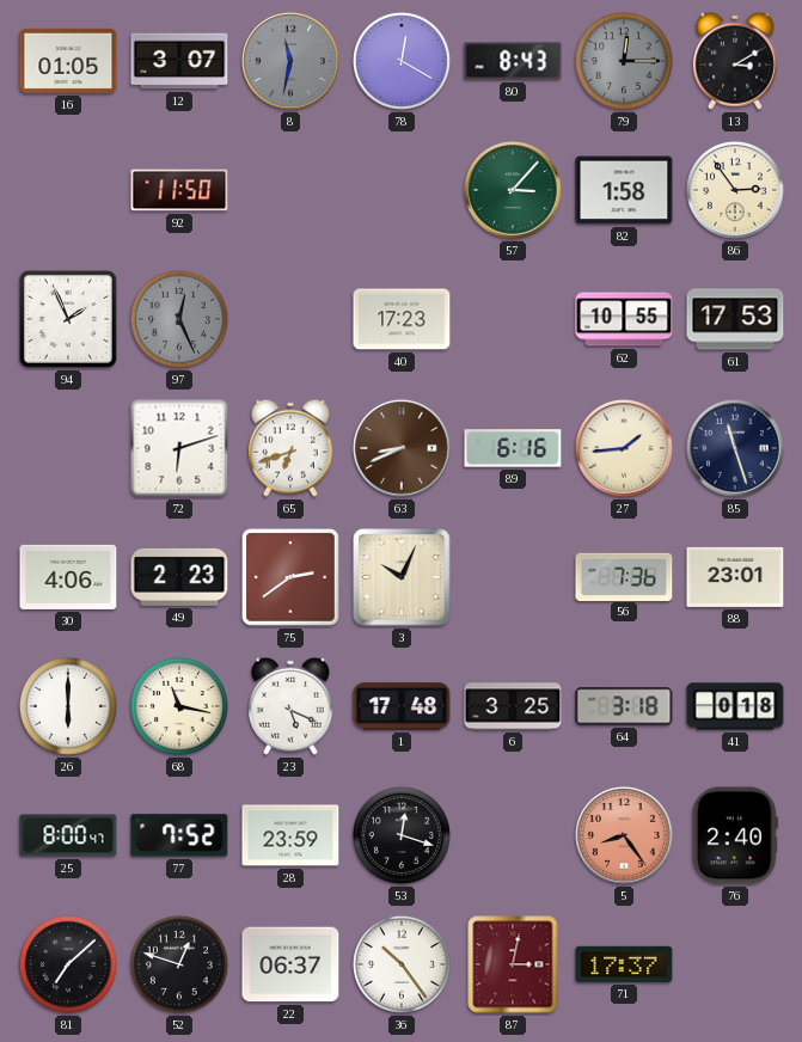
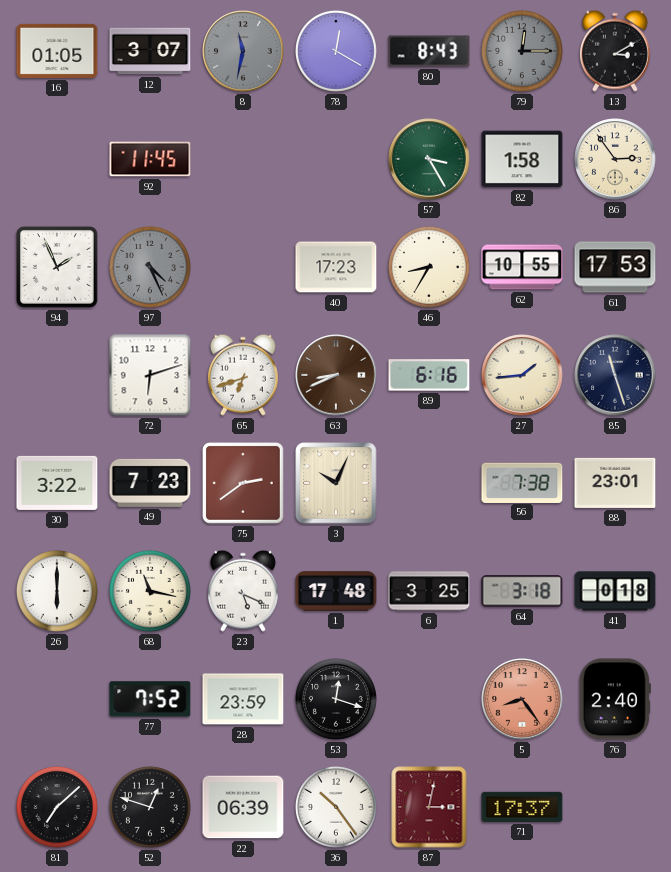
92: 11:50 -> 11:45
57: 3:07 -> 3:25
97: 12:26 -> 4:26
46: none -> 8:35
30: 4:06 -> 3:22
49: 2:23 -> 7:23
56: 7:36 -> 7:38
25: 8:00 -> none
22: 06:37 -> 06:39
